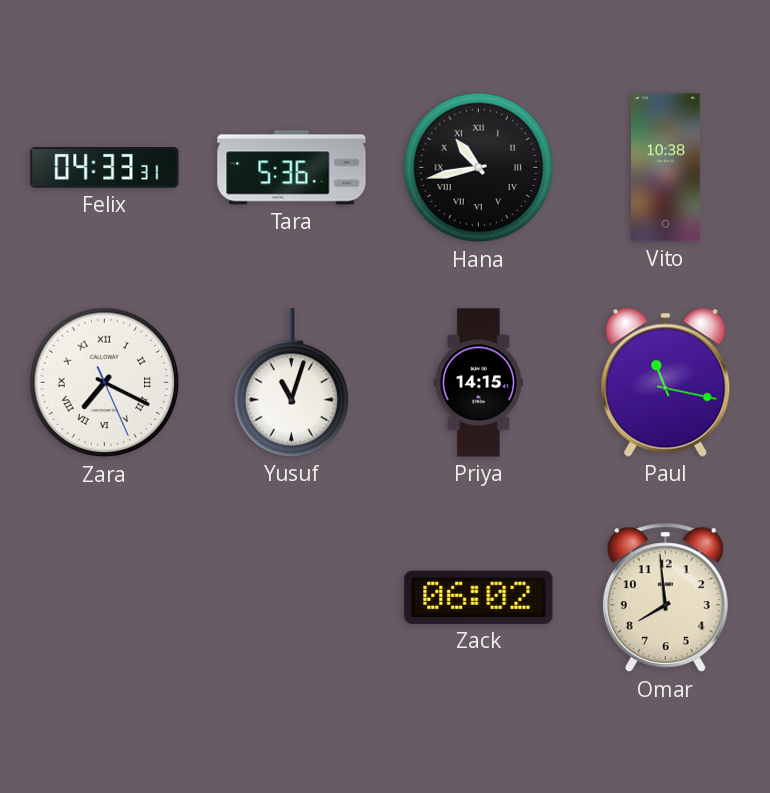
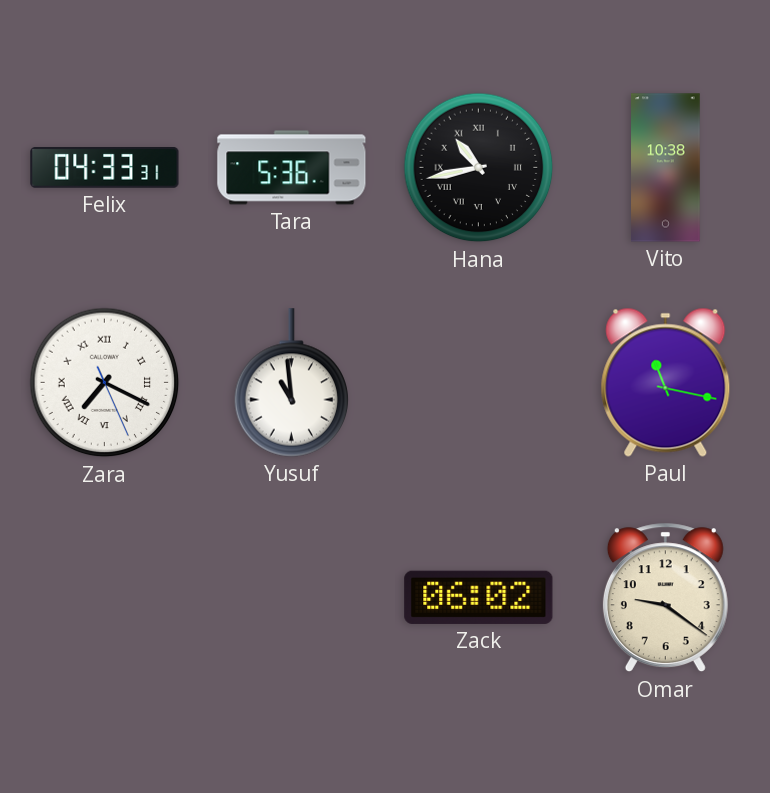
Yusuf: 11:03 -> 10:59
Priya: 14:15 -> none
Omar: 7:59 -> 9:21
